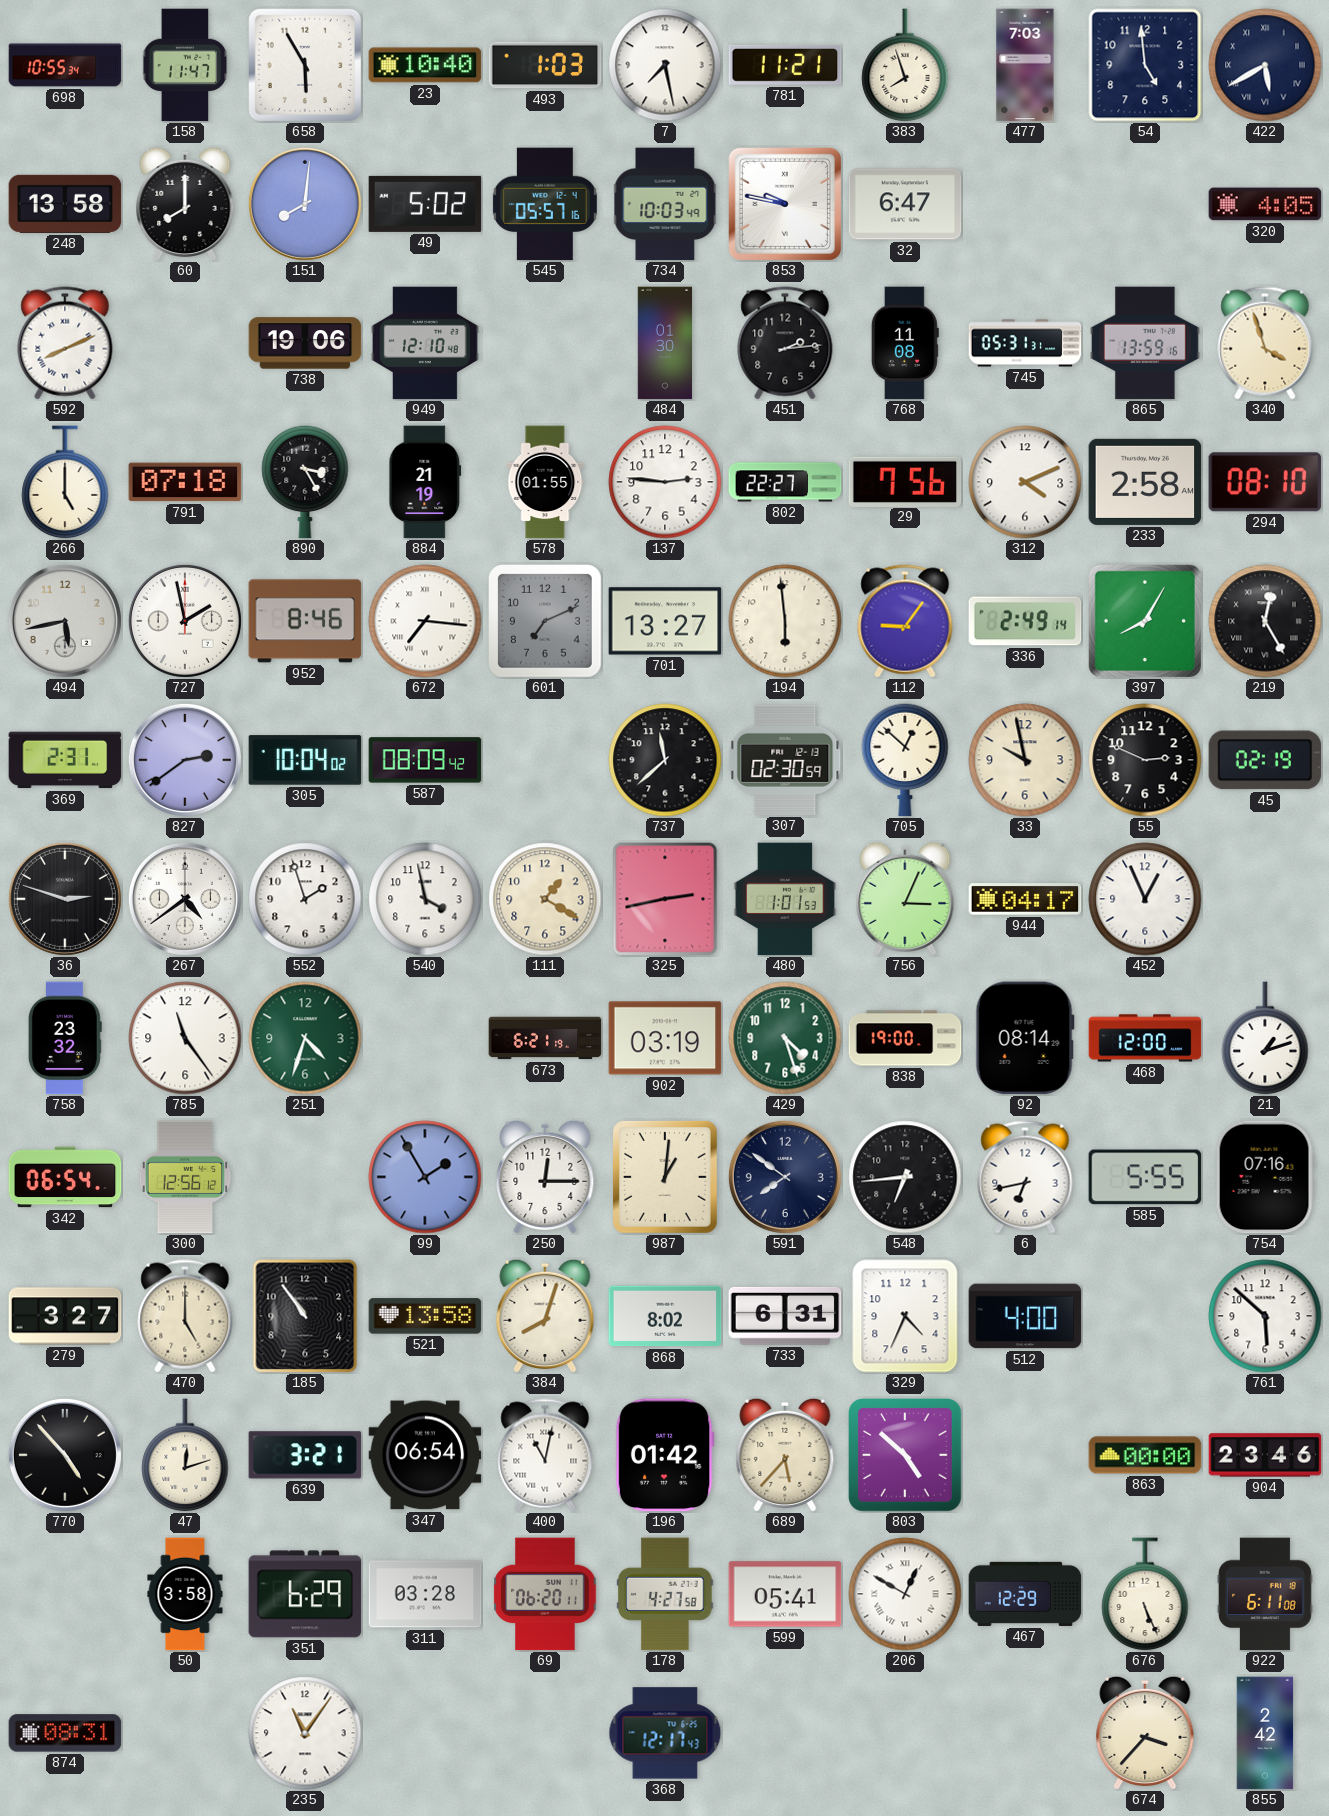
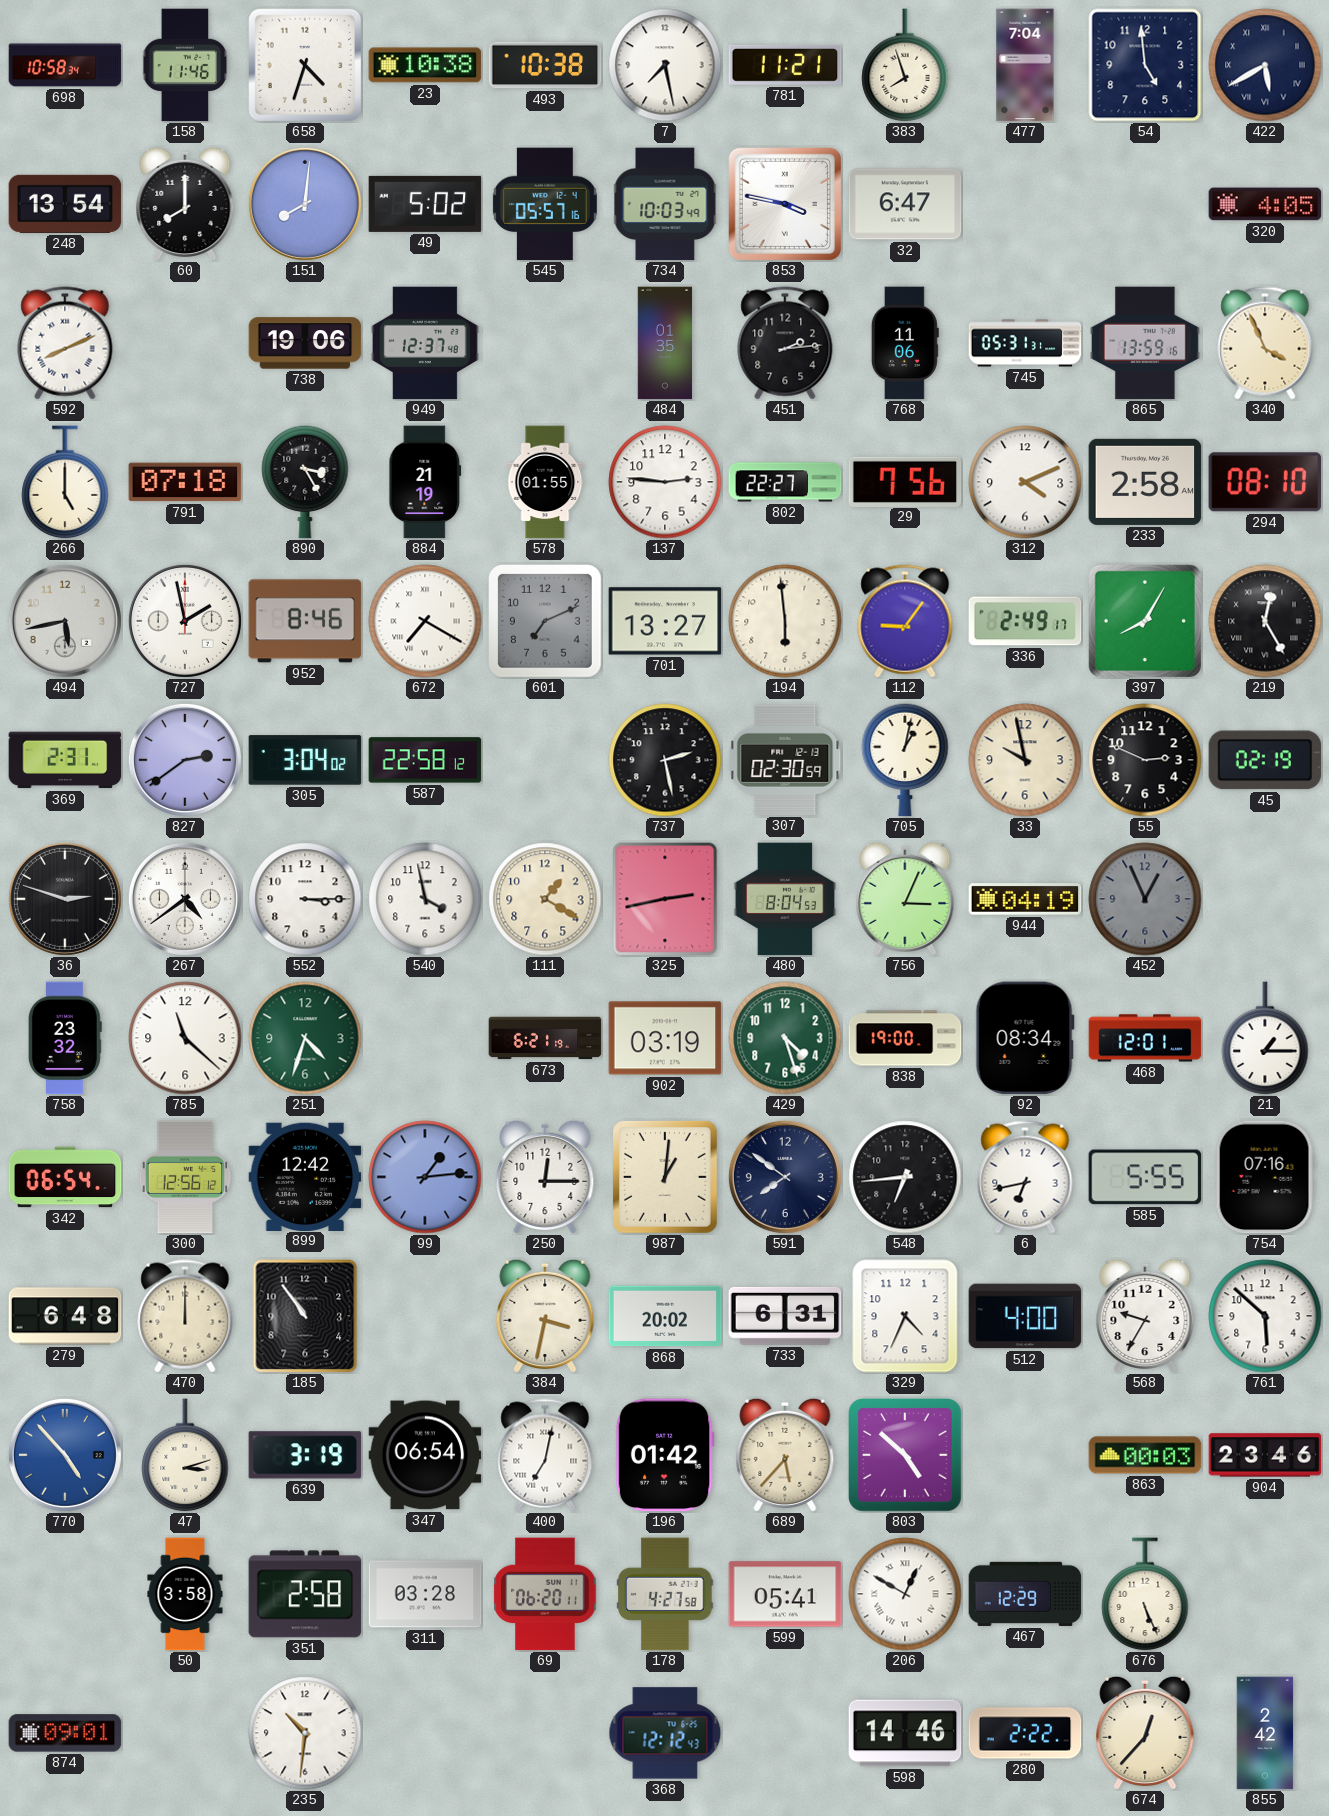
698: 10:55 -> 10:58
158: 11:47 -> 11:46
658: 5:55 -> 4:33
23: 10:40 -> 10:38
493: 1:03 -> 10:38
477: 7:03 -> 7:04
248: 13:58 -> 13:54
853: 9:47 -> 3:47
949: 12:10 -> 12:37
484: 01:30 -> 01:35
768: 11:08 -> 11:06
340: 3:57 -> 3:56
672: 7:16 -> 7:20
336: 2:49:14 -> 2:49:17
305: 10:04 -> 3:04
587: 08:09 -> 22:58
737: 11:38 -> 2:28
705: 12:52 -> 1:02
552: 1:57 -> 3:15
480: 1:01 -> 8:04
944: 04:17 -> 04:19
452 dial: white -> grey
785: 11:24 -> 11:22
92: 08:14 -> 08:34
468: 12:00 -> 12:01
21: 1:12 -> 1:15
899: none -> 12:42
99: 1:55 -> 1:14
279: 3:27 -> 6:48
470: 5:00 -> 12:00
521: 13:58 -> none
384: 8:03 -> 3:32
868: 8:02 -> 20:02
568: none -> 9:35
770 dial: black -> blue
47: 12:12 -> 3:12
639: 3:21 -> 3:19
400: 11:02 -> 7:02
863: 00:00 -> 00:03
351: 6:29 -> 2:58
922: 6:11 -> none
874: 08:31 -> 09:01
235: 11:06 -> 10:31
368: 12:17 -> 12:12
598: none -> 14:46
280: none -> 2:22
674: 3:37 -> 12:37
